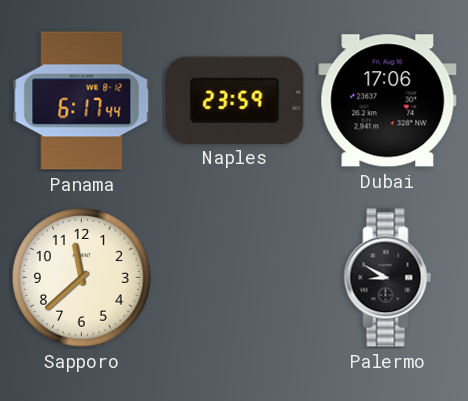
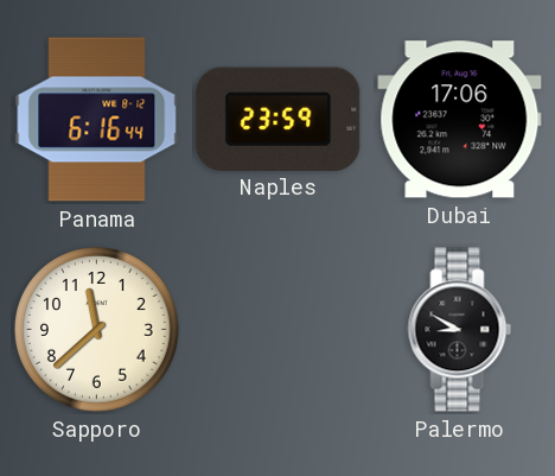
Panama: 6:17 -> 6:16
